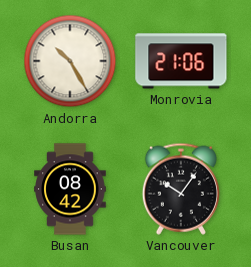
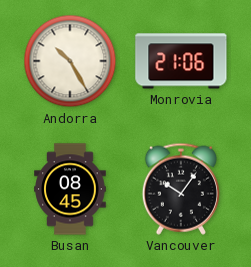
Busan: 08:42 -> 08:45
